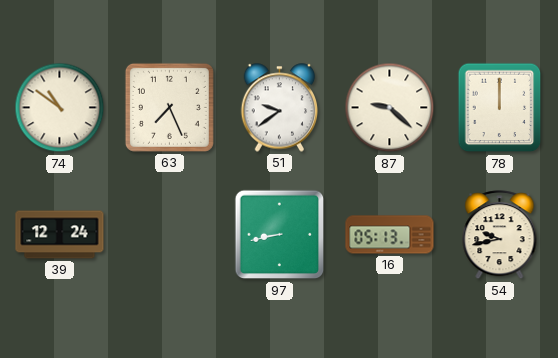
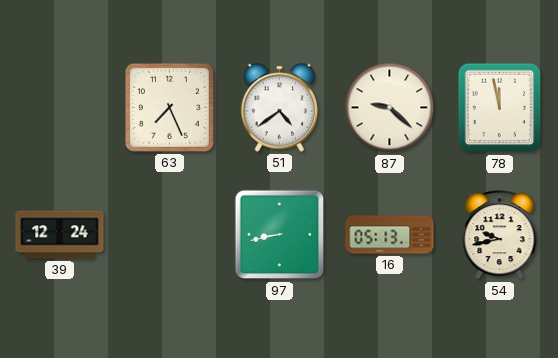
74: 10:51 -> none
51: 9:39 -> 4:39
78: 12:00 -> 11:58
